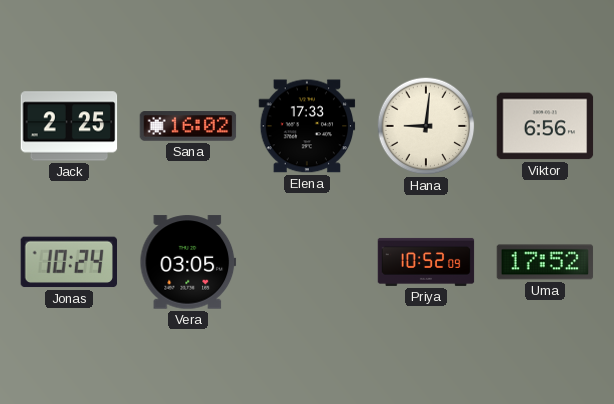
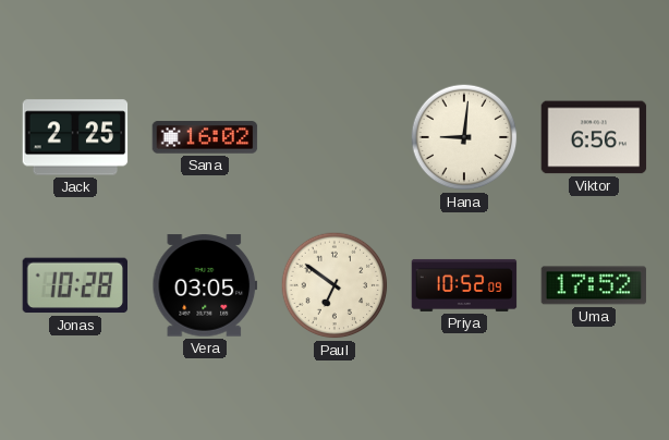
Elena: 17:33 -> none
Jonas: 10:24 -> 10:28
Paul: none -> 6:51
